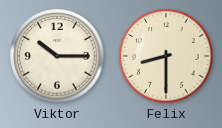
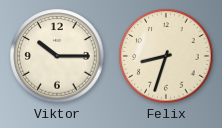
Felix: 8:30 -> 8:33
